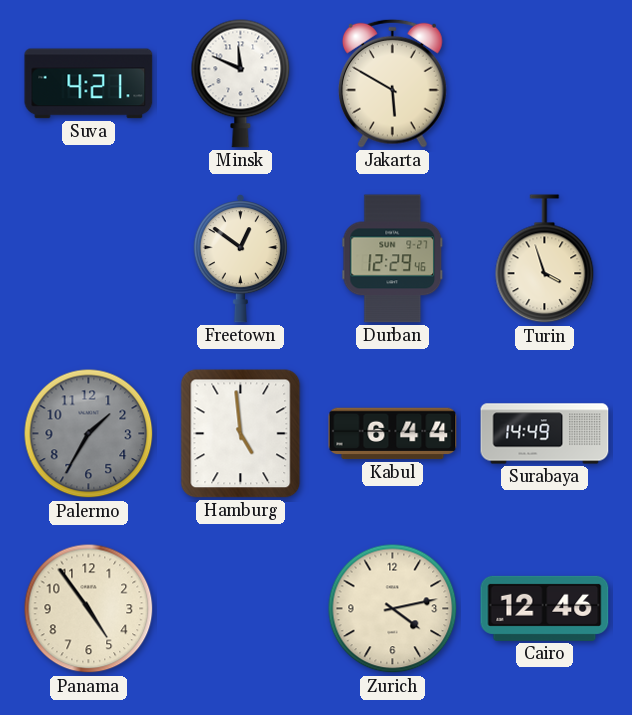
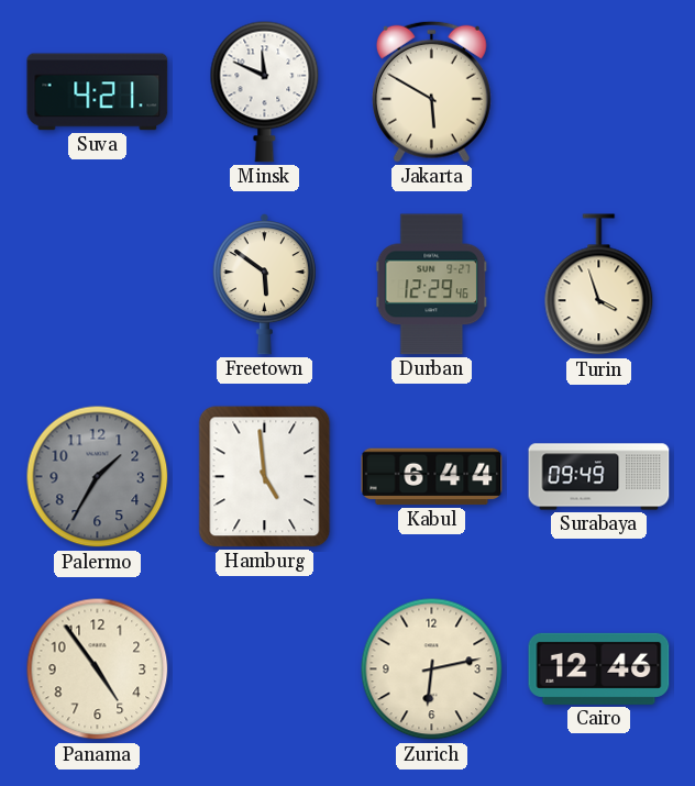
Freetown: 12:51 -> 5:51
Surabaya: 14:49 -> 09:49
Zurich: 4:13 -> 6:13
